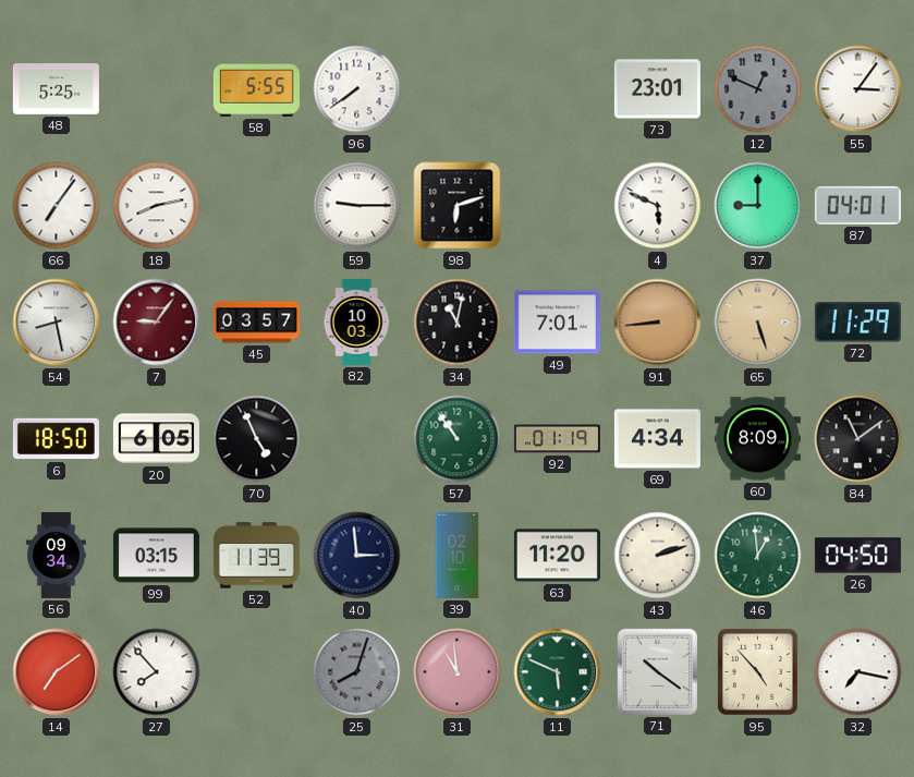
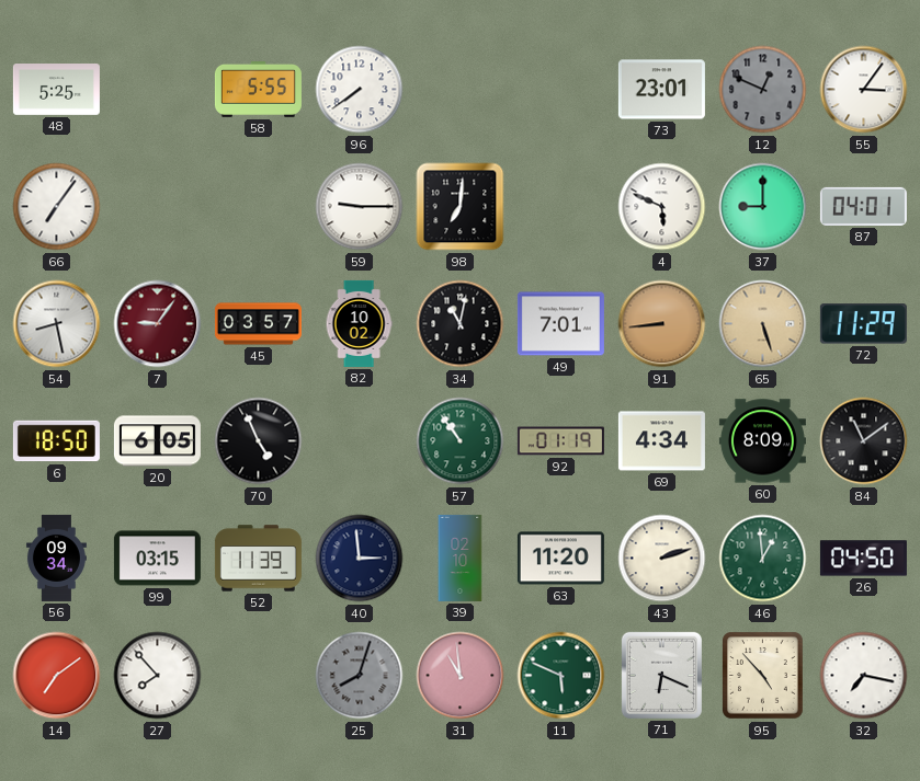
18: 8:13 -> none
98: 6:12 -> 7:01
82: 10:03 -> 10:02
71: 10:21 -> 6:19
